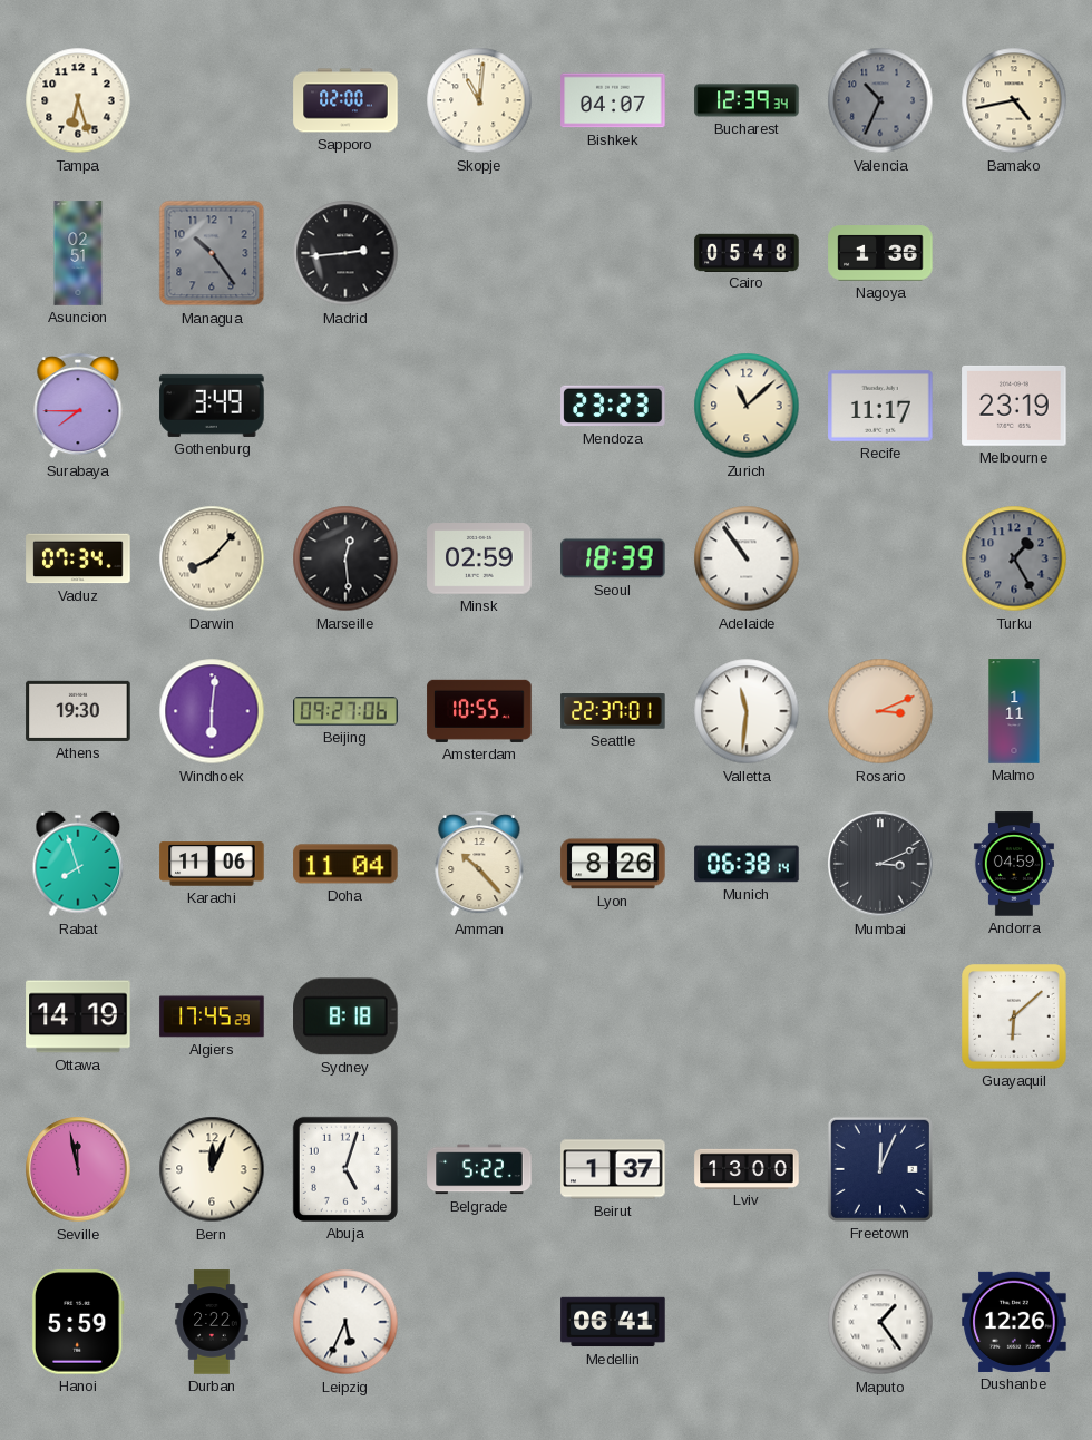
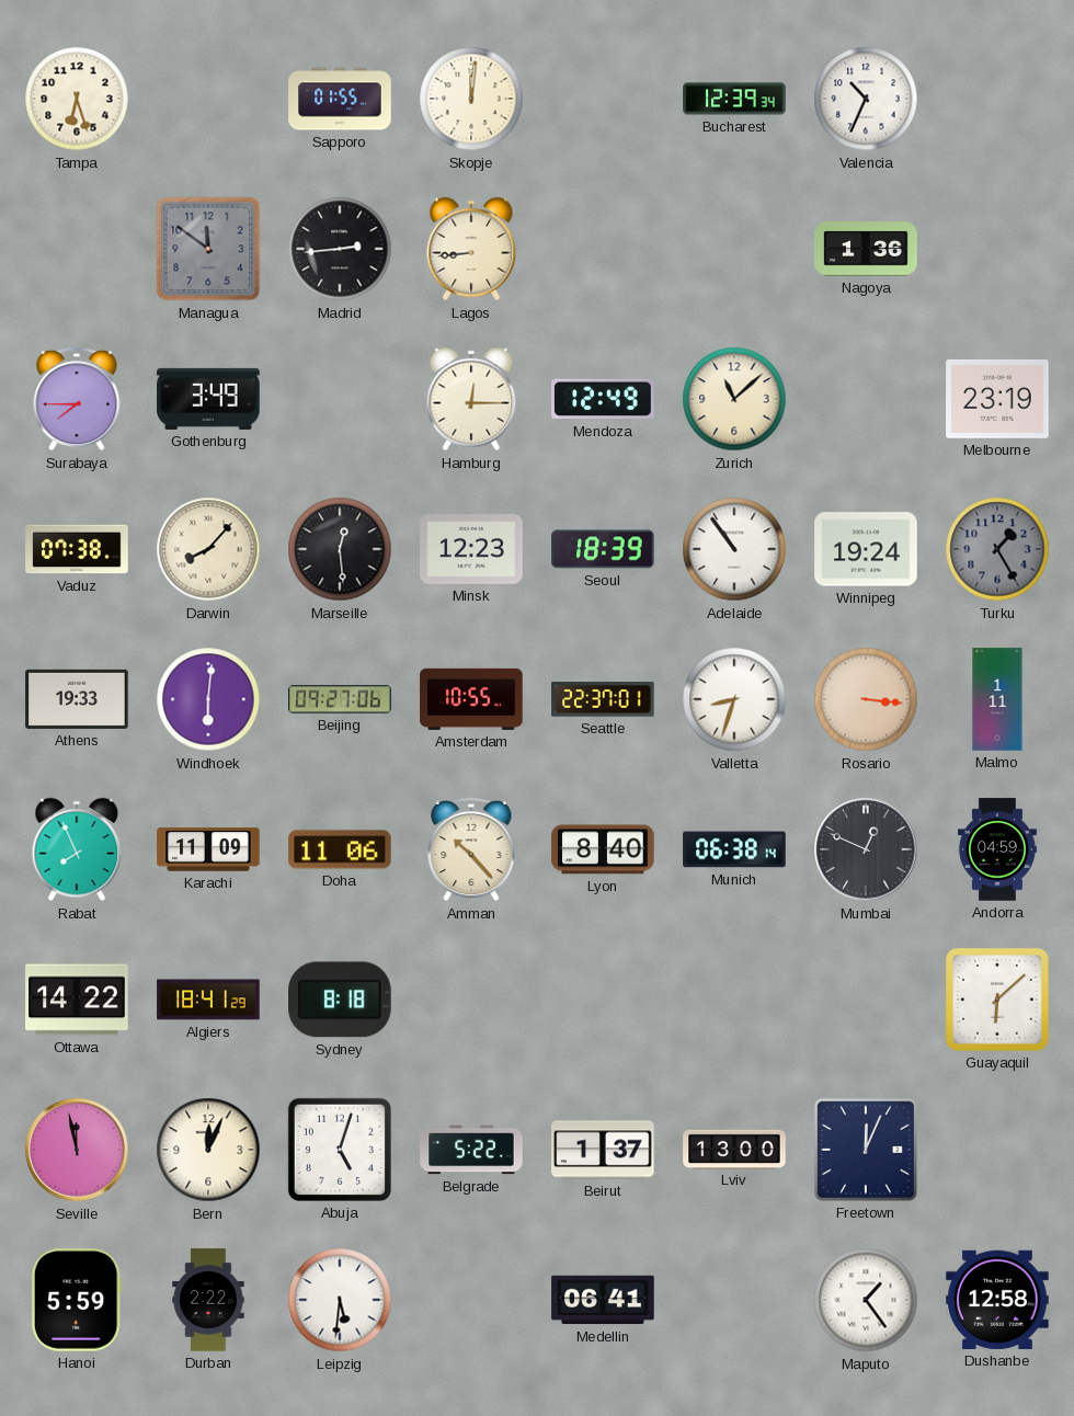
Sapporo: 02:00 -> 01:55
Skopje: 11:01 -> 12:01
Bishkek: 04:07 -> none
Valencia dial: grey -> white
Bamako: 4:43 -> none
Asuncion: 02:51 -> none
Managua: 10:24 -> 11:51
Lagos: none -> 8:44
Cairo: 05:48 -> none
Hamburg: none -> 12:15
Mendoza: 23:23 -> 12:49
Recife: 11:17 -> none
Vaduz: 07:34 -> 07:38
Minsk: 02:59 -> 12:23
Winnipeg: none -> 19:24
Athens: 19:30 -> 19:33
Valletta: 11:31 -> 8:33
Rosario: 3:11 -> 3:16
Rabat: 7:57 -> 7:56
Karachi: 11:06 -> 11:09
Doha: 11:04 -> 11:06
Lyon: 8:26 -> 8:40
Mumbai: 3:11 -> 12:49
Ottawa: 14:19 -> 14:22
Algiers: 17:45 -> 18:41
Leipzig: 5:34 -> 5:31
Dushanbe: 12:26 -> 12:58
